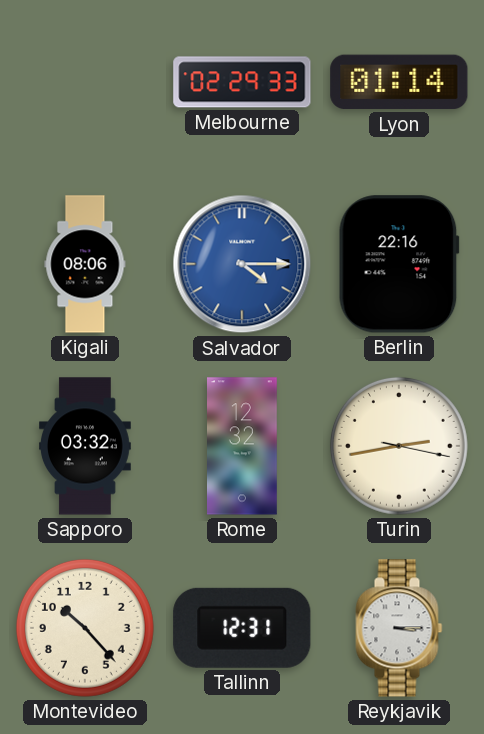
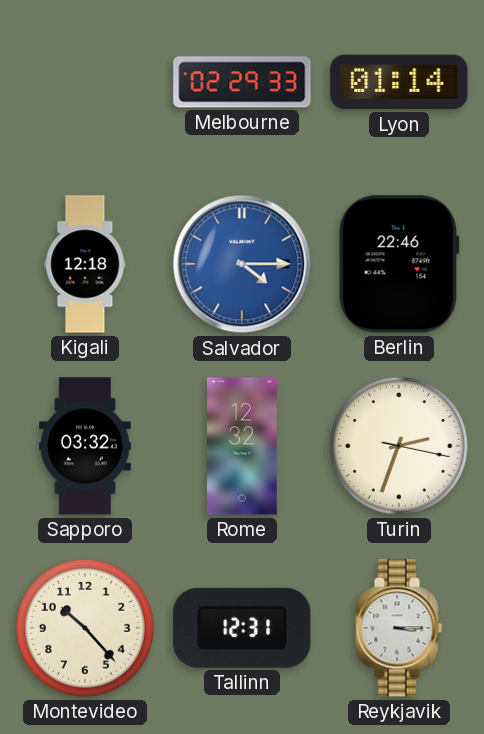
Kigali: 08:06 -> 12:18
Berlin: 22:16 -> 22:46
Turin: 2:43 -> 2:33
